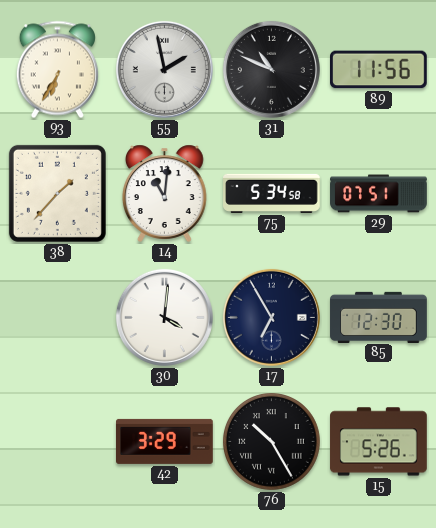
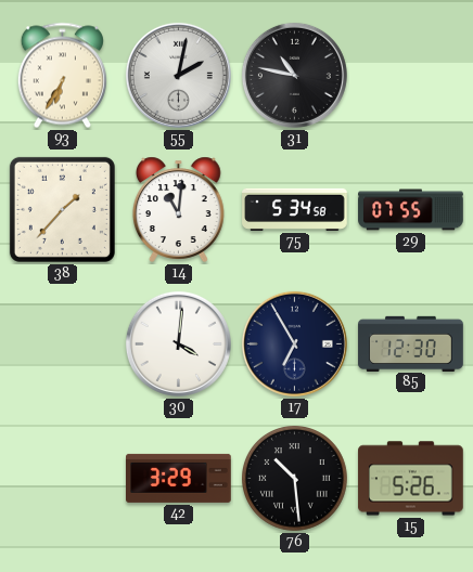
55: 1:58 -> 2:02
31: 10:49 -> 10:47
89: 11:56 -> none
29: 07:51 -> 07:55
76: 10:25 -> 10:29
